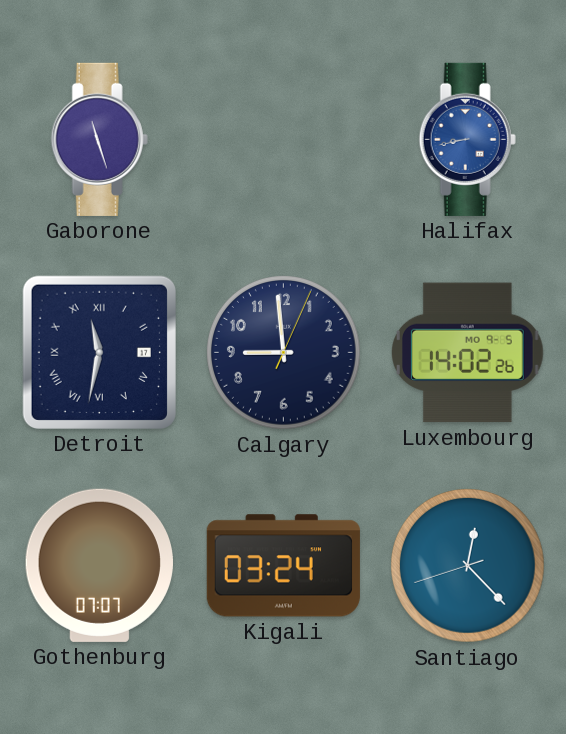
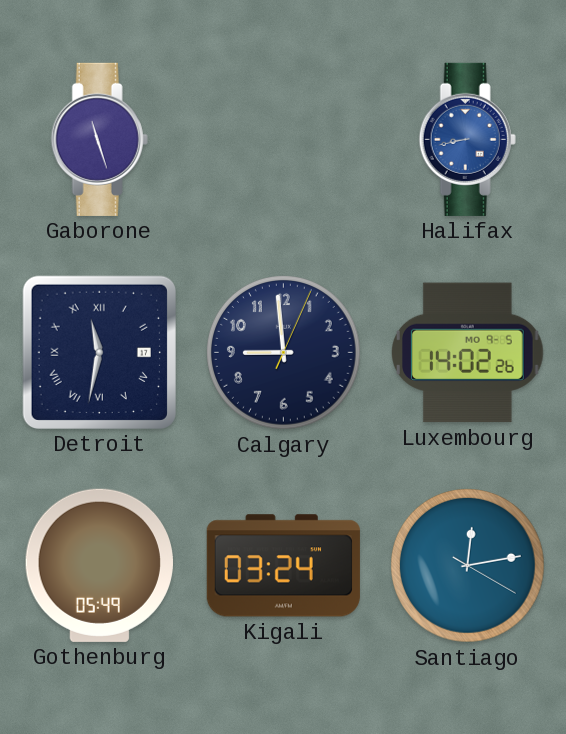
Gothenburg: 07:07 -> 05:49
Santiago: 12:22 -> 12:13
